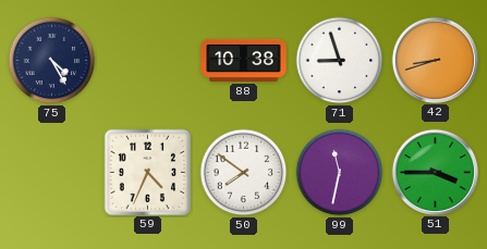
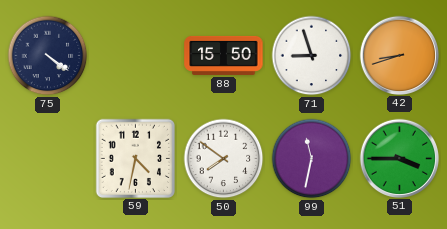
75: 4:25 -> 4:21
88: 10:38 -> 15:50
59: 4:34 -> 4:32
